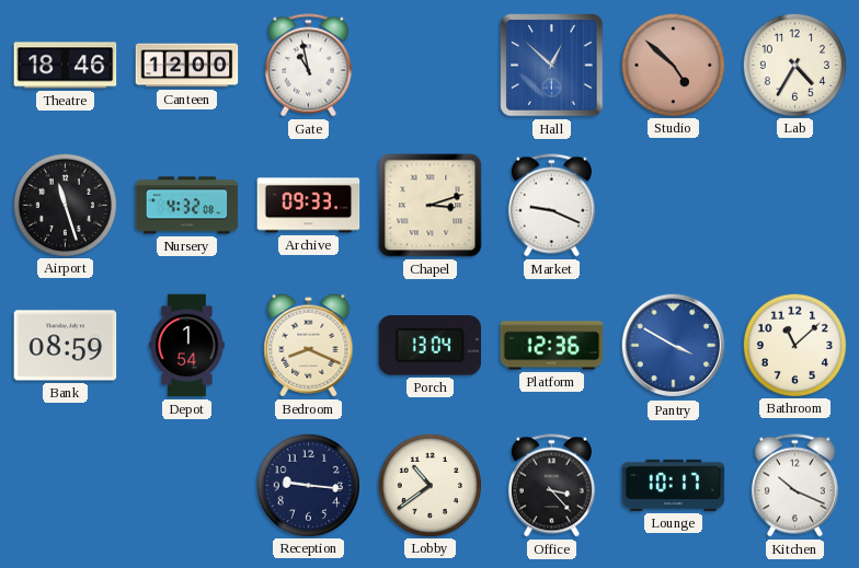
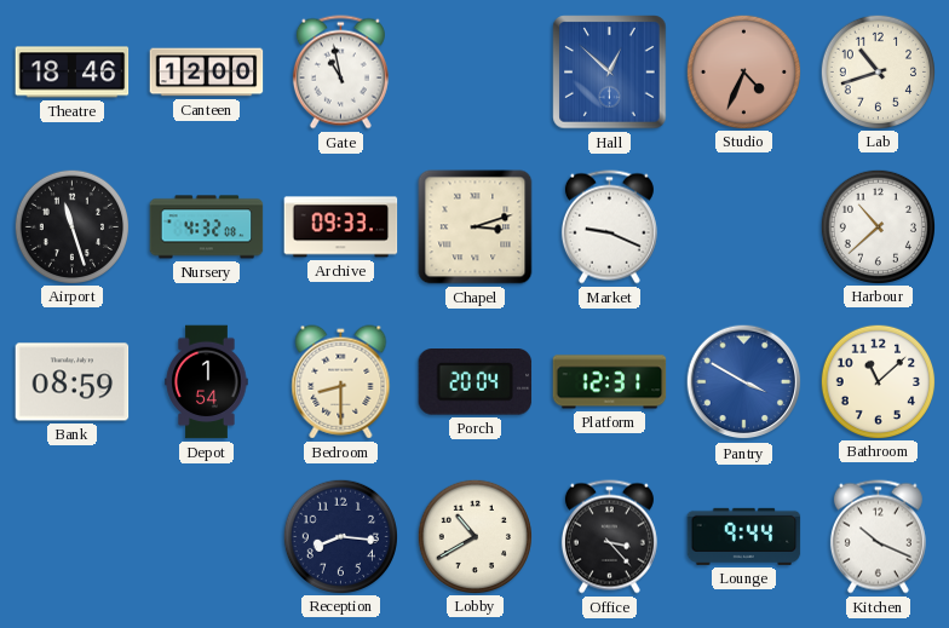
Studio: 4:52 -> 4:34
Lab: 4:35 -> 10:42
Harbour: none -> 10:38
Bedroom: 8:19 -> 8:30
Porch: 13:04 -> 20:04
Platform: 12:36 -> 12:31
Reception: 9:16 -> 8:16
Lobby: 10:39 -> 10:40
Lounge: 10:17 -> 9:44
